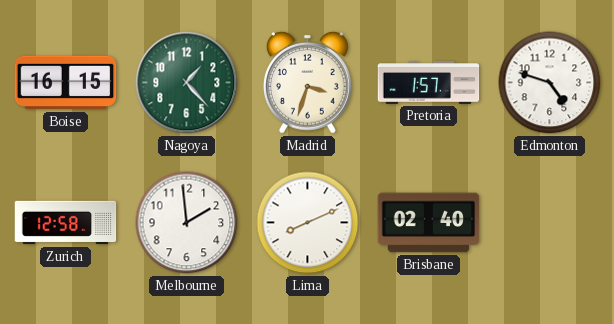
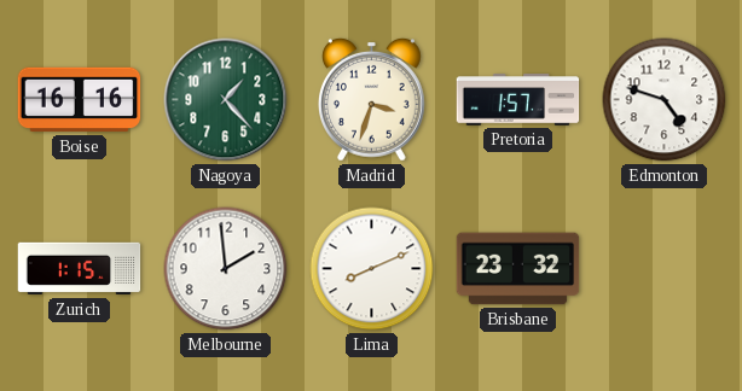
Boise: 16:15 -> 16:16
Zurich: 12:58 -> 1:15
Brisbane: 02:40 -> 23:32
